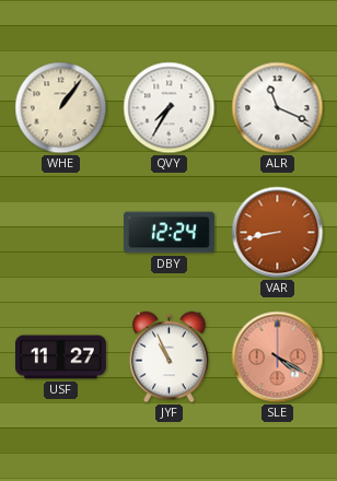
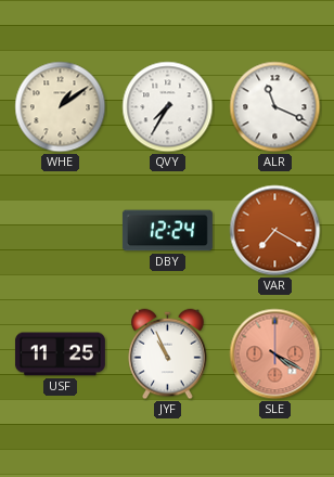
WHE: 1:06 -> 1:09
VAR: 8:43 -> 7:20
USF: 11:27 -> 11:25
